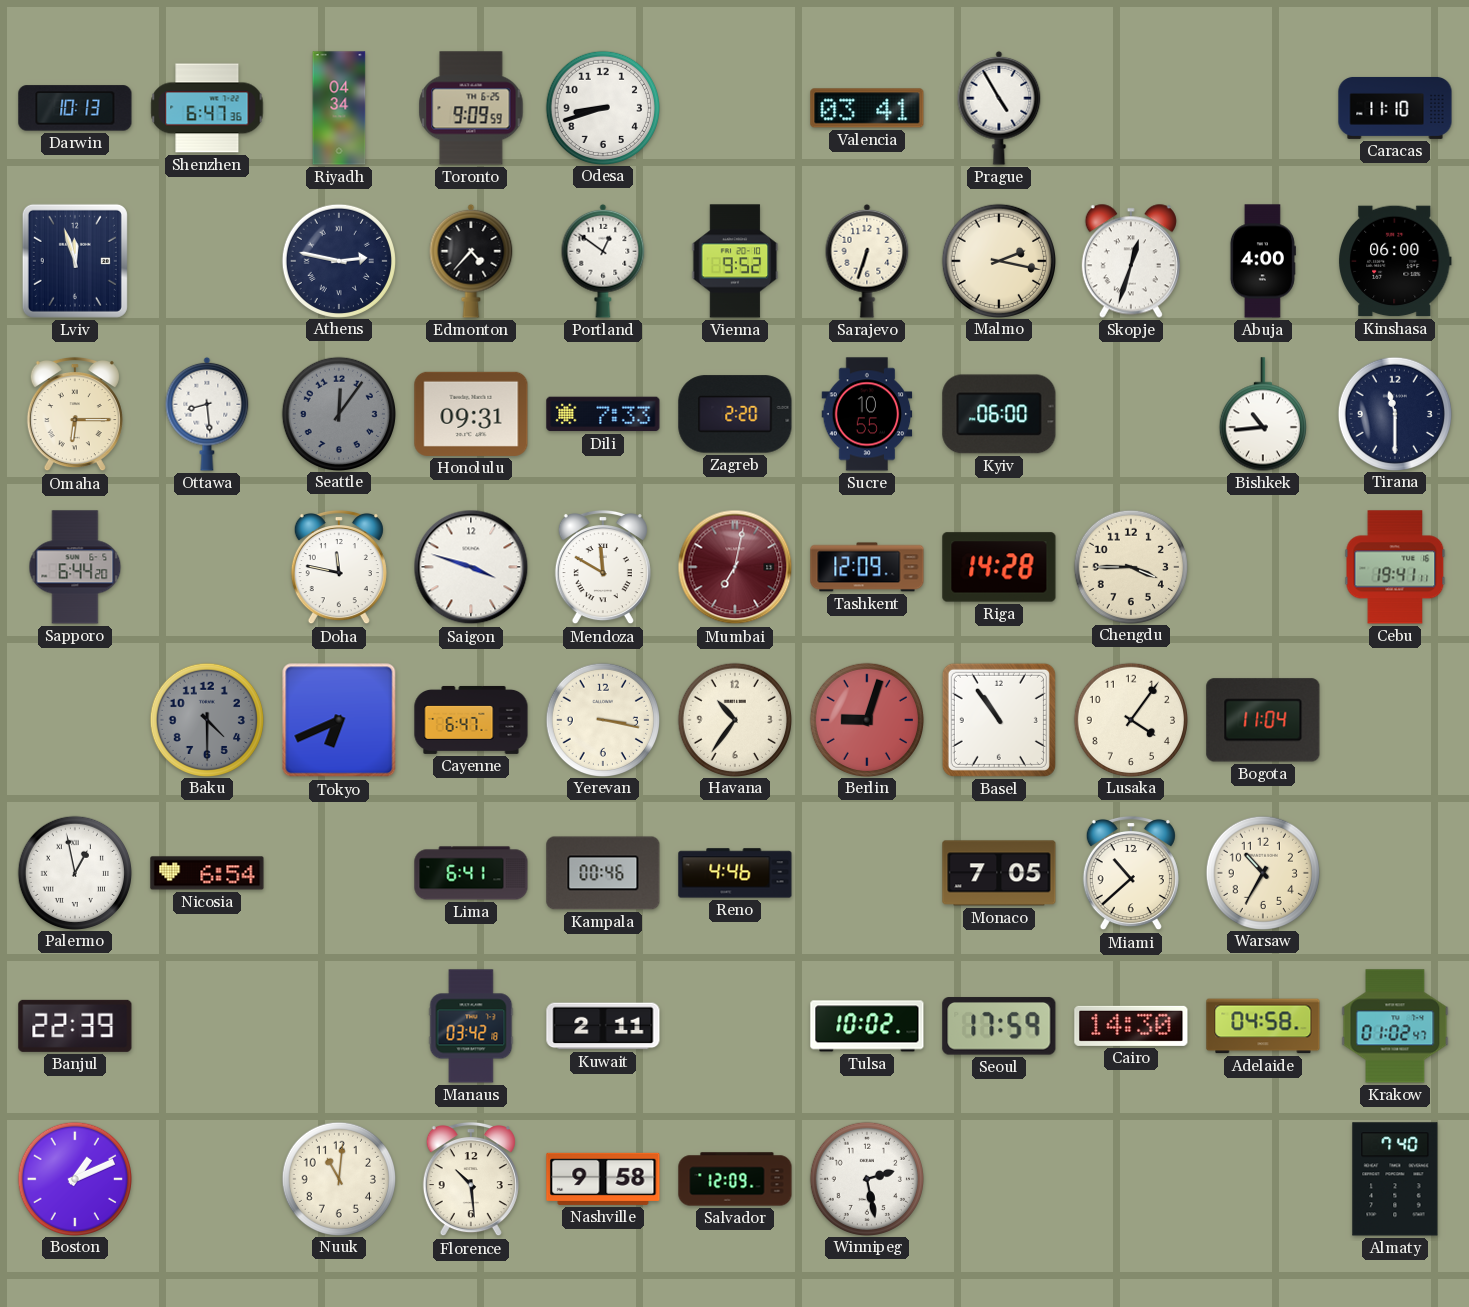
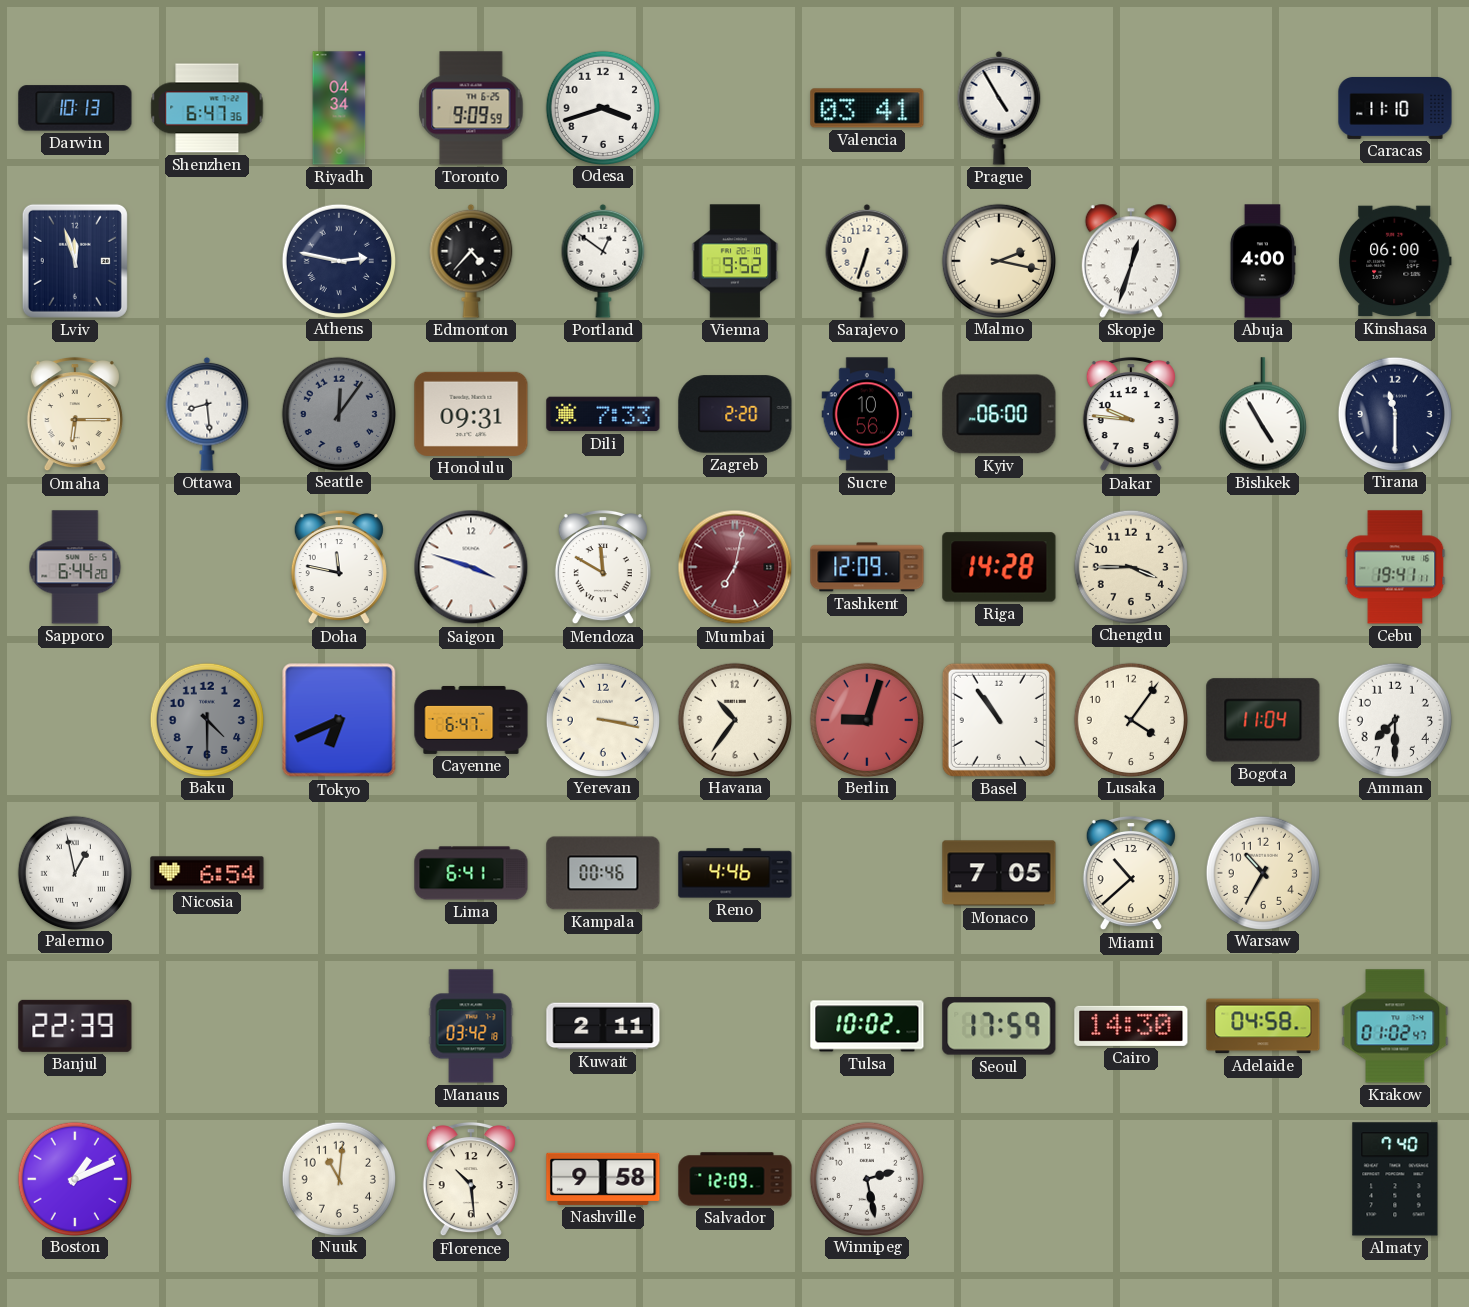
Odesa: 8:42 -> 3:42
Sucre: 10:55 -> 10:56
Dakar: none -> 9:46
Bishkek: 10:44 -> 4:55
Amman: none -> 7:30
